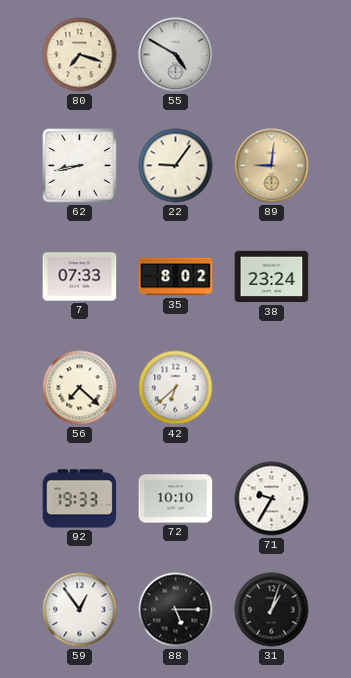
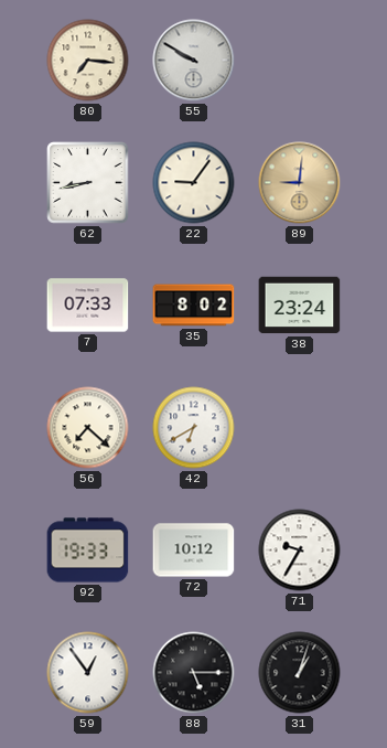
80: 7:18 -> 7:16
55: 4:50 -> 9:50
42: 6:38 -> 6:40
72: 10:10 -> 10:12
